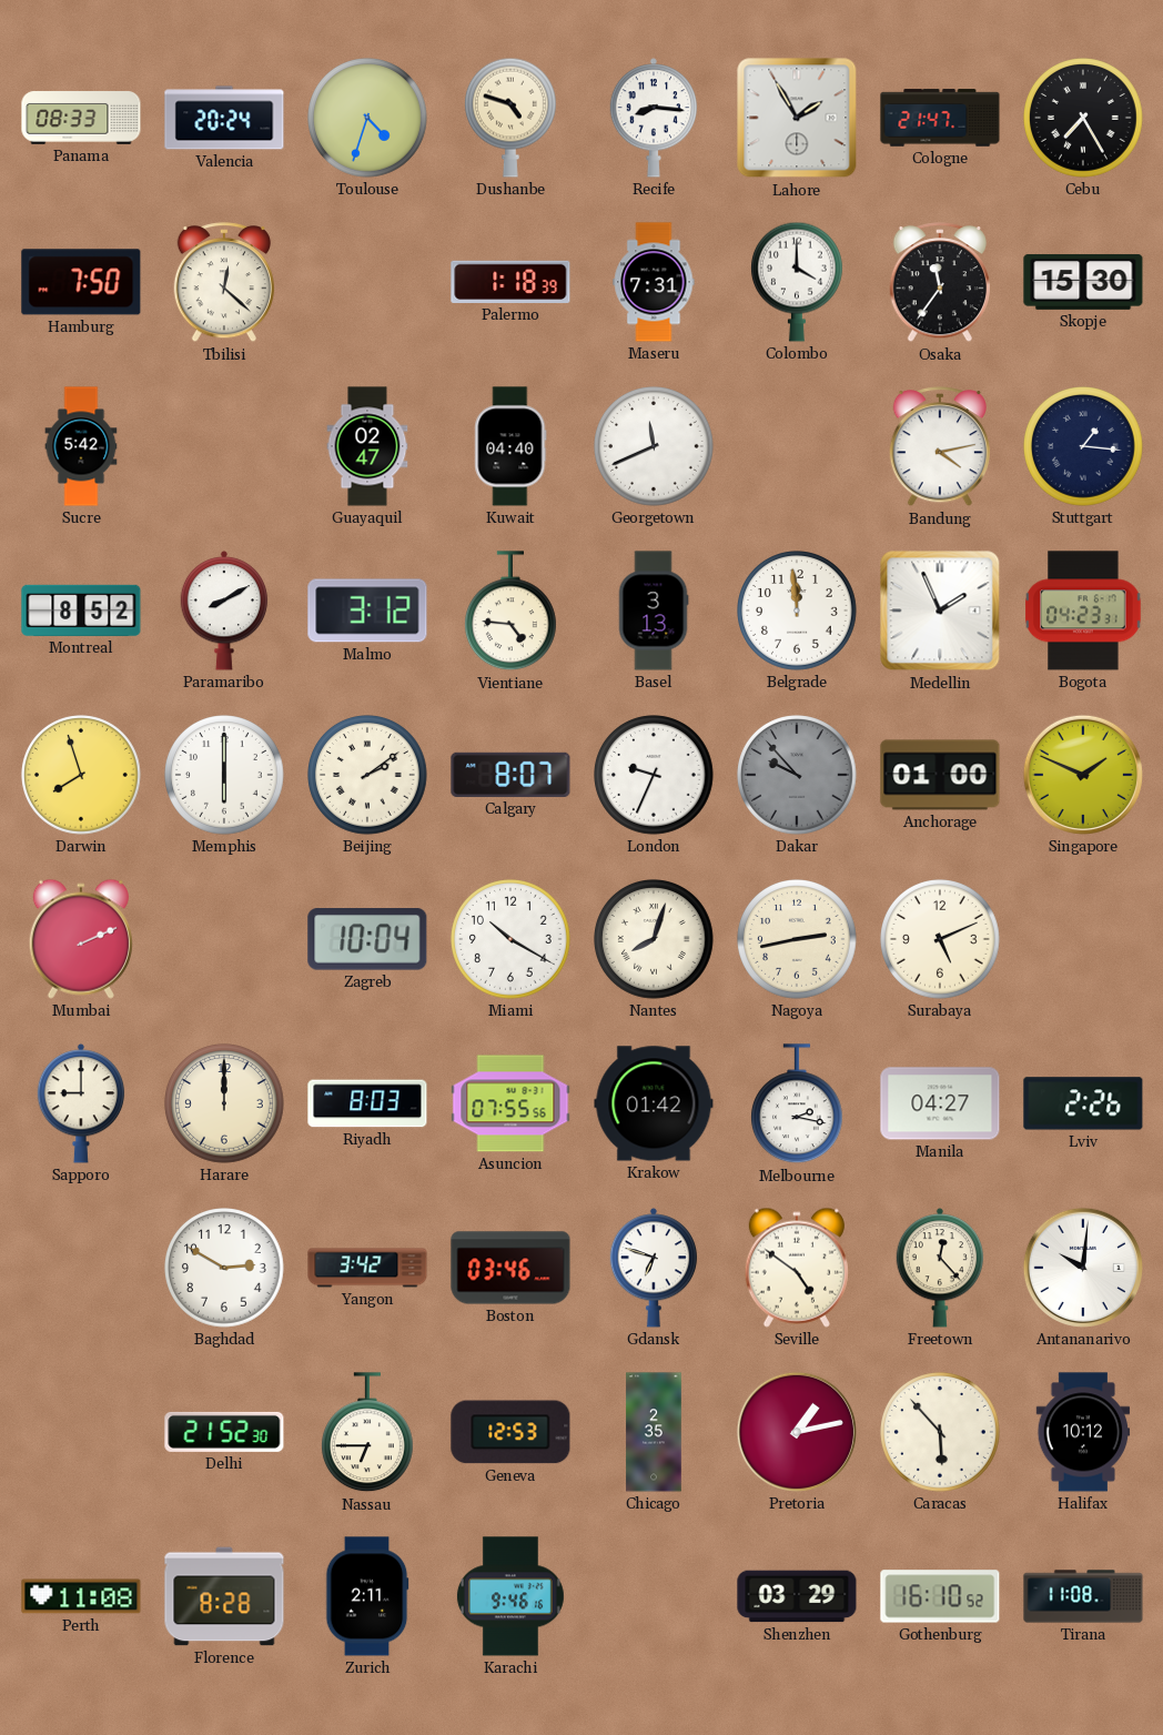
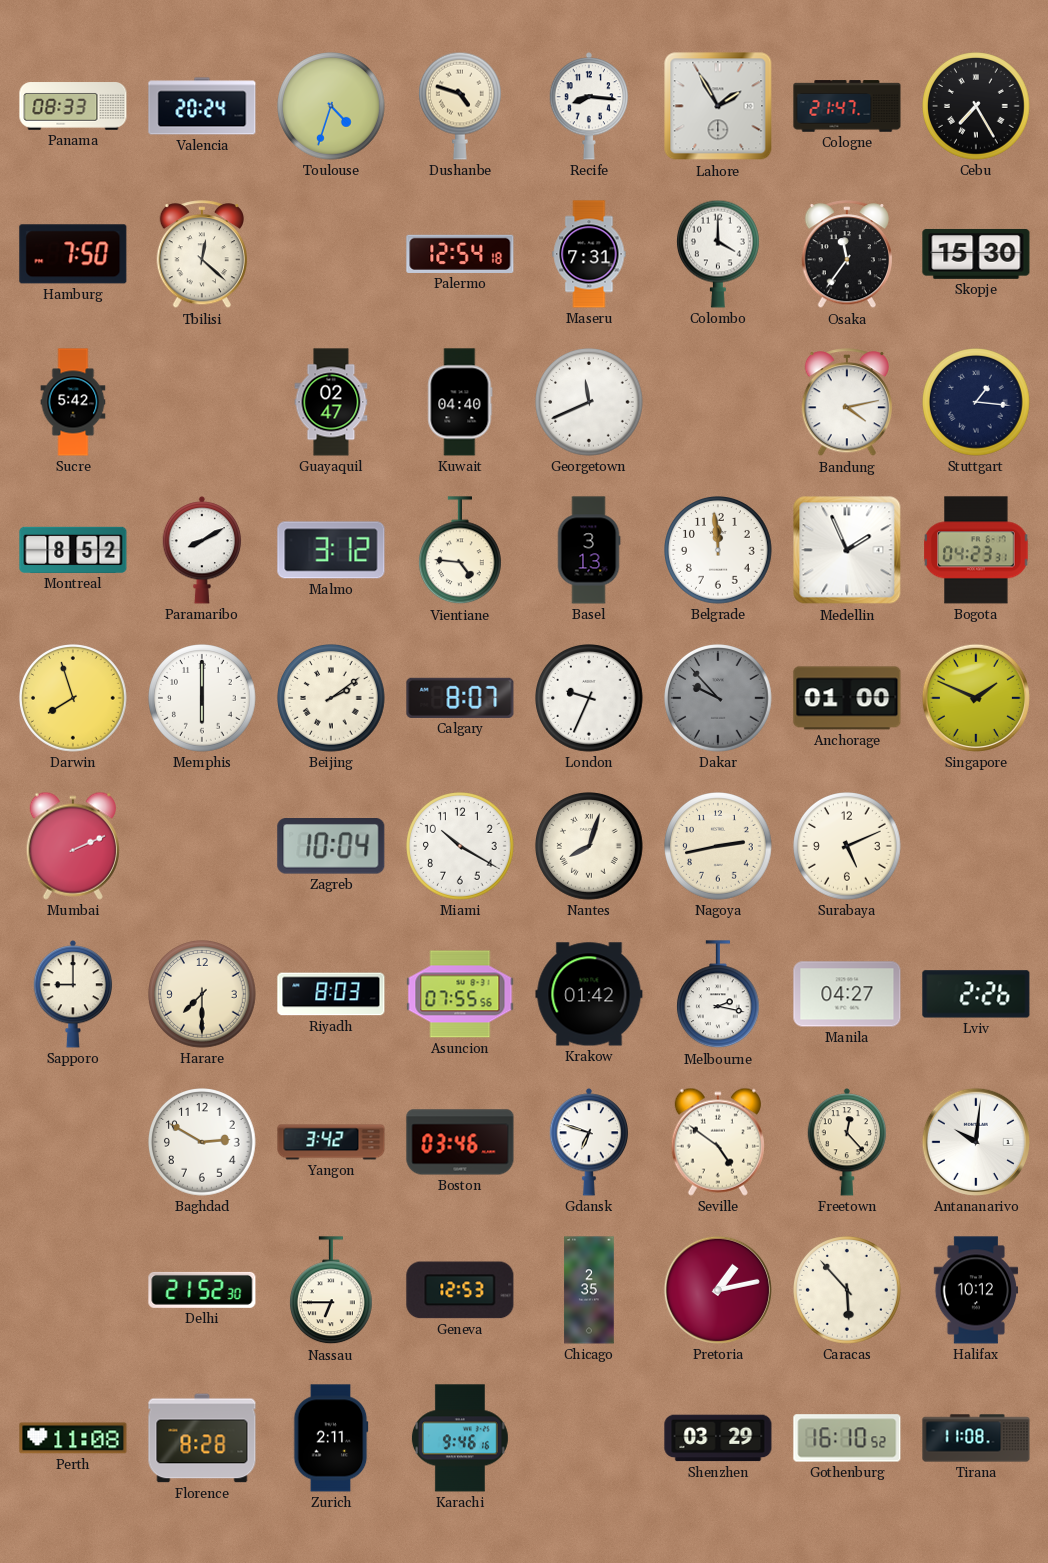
Palermo: 1:18 -> 12:54
Harare: 12:00 -> 7:30
